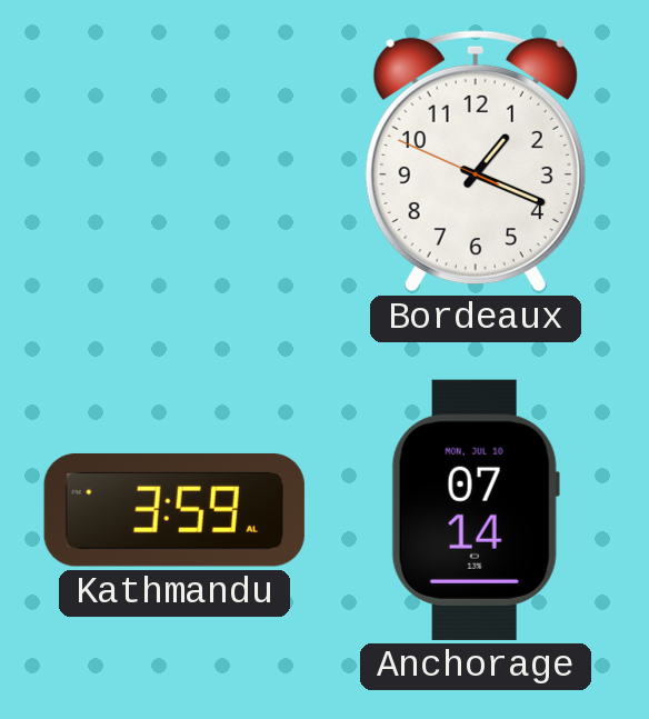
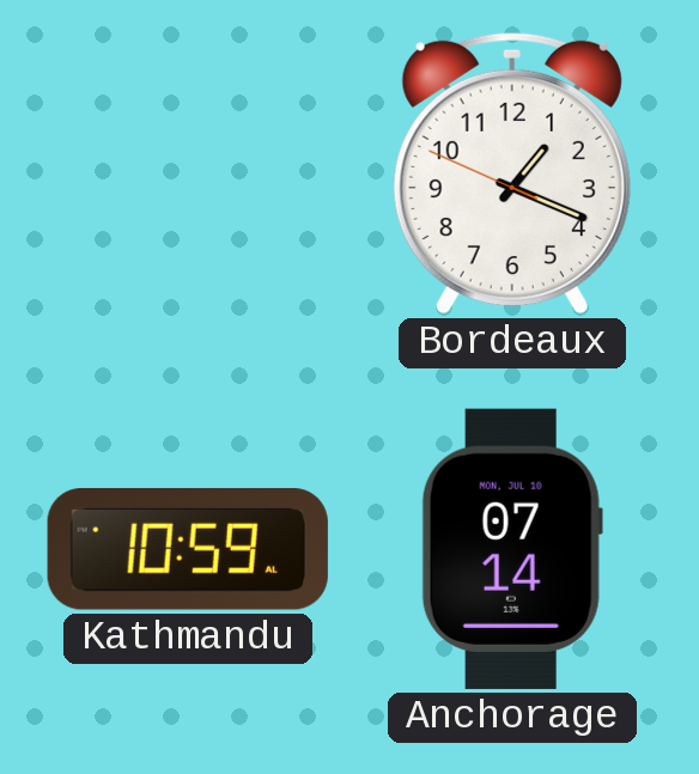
Kathmandu: 3:59 -> 10:59
